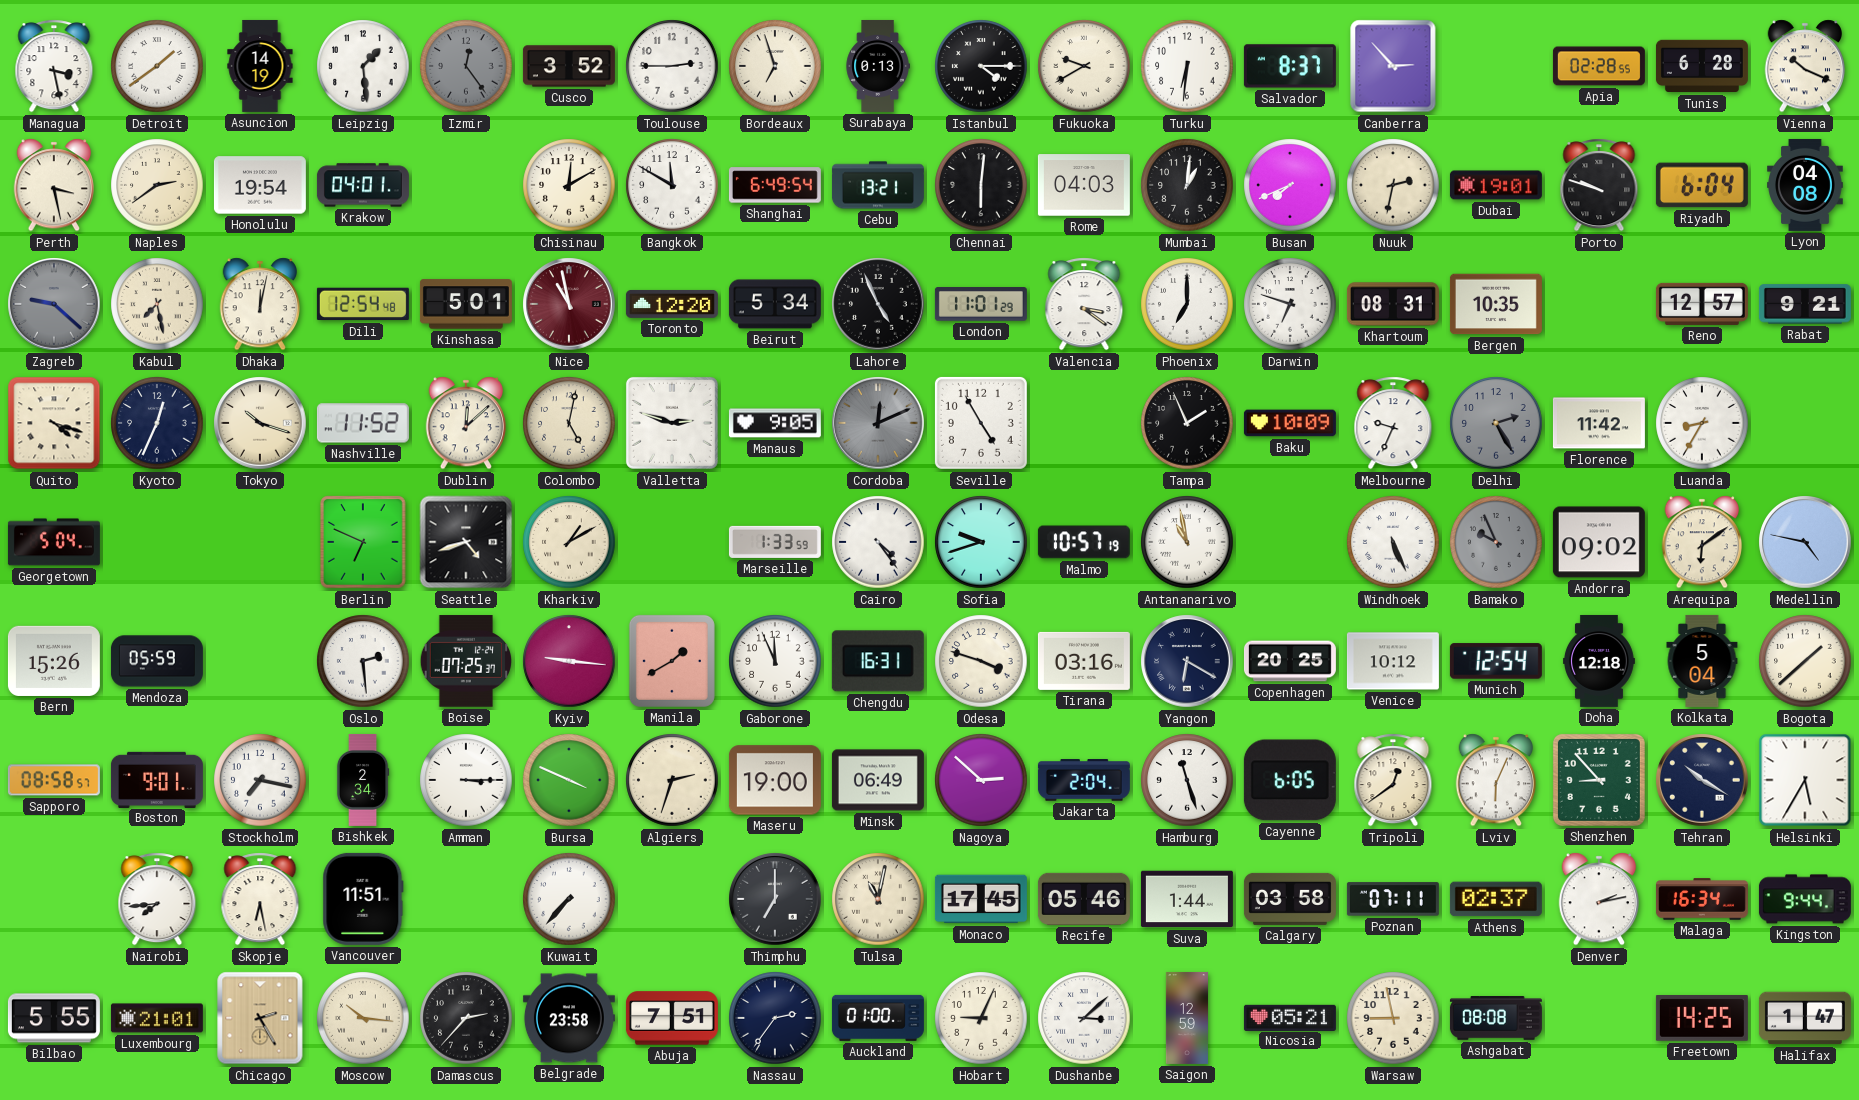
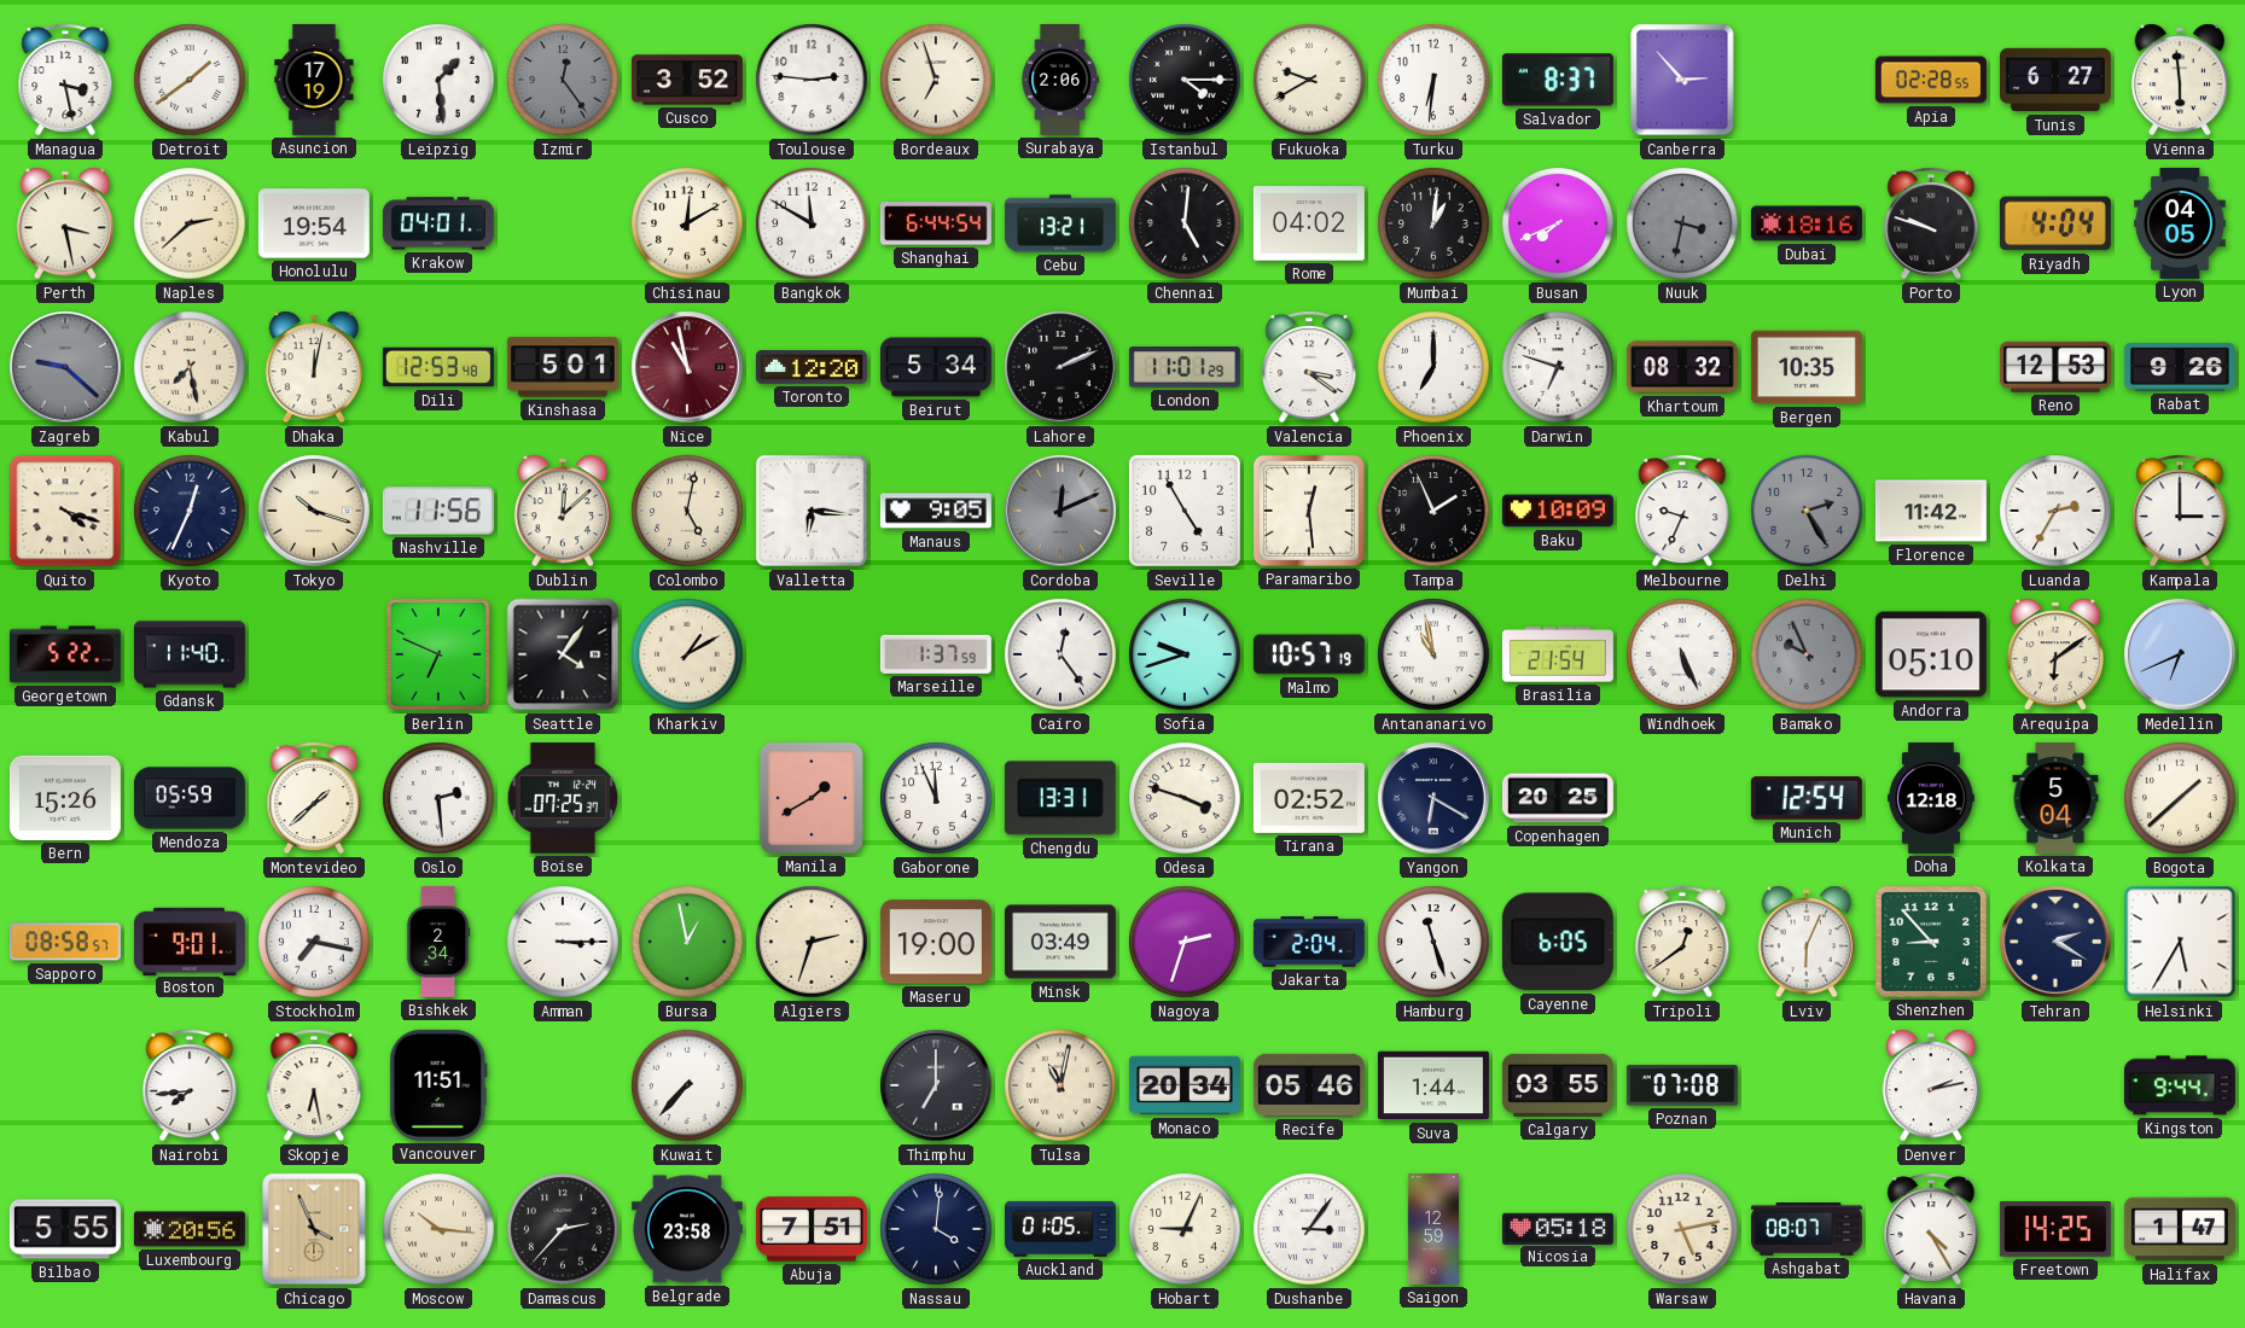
Asuncion: 14:19 -> 17:19
Toulouse: 2:45 -> 2:46
Surabaya: 0:13 -> 2:06
Tunis: 6:28 -> 6:27
Vienna: 10:19 -> 5:59
Naples: 2:39 -> 2:38
Shanghai: 6:49 -> 6:44
Chennai: 6:01 -> 5:01
Rome: 04:03 -> 04:02
Nuuk: 2:32 -> 3:32
Nuuk dial: cream -> grey
Dubai: 19:01 -> 18:16
Riyadh: 6:04 -> 4:04
Lyon: 04:08 -> 04:05
Dili: 12:54 -> 12:53
Lahore: 4:56 -> 2:11
Khartoum: 08:31 -> 08:32
Reno: 12:57 -> 12:53
Rabat: 9:21 -> 9:26
Nashville: 11:52 -> 11:56
Valletta: 2:48 -> 6:16
Paramaribo: none -> 12:29
Luanda: 8:35 -> 2:35
Kampala: none -> 3:00
Georgetown: 5:04 -> 5:22
Gdansk: none -> 11:40
Seattle: 4:42 -> 4:06
Marseille: 1:33 -> 1:37
Cairo: 4:24 -> 12:24
Brasilia: none -> 21:54
Andorra: 09:02 -> 05:10
Medellin: 4:47 -> 6:41
Montevideo: none -> 1:38
Kyiv: 9:16 -> none
Chengdu: 16:31 -> 13:31
Tirana: 03:16 -> 02:52
Venice: 10:12 -> none
Bursa: 3:49 -> 12:58
Minsk: 06:49 -> 03:49
Nagoya: 2:52 -> 2:33
Tehran: 10:20 -> 2:20
Monaco: 17:45 -> 20:34
Calgary: 03:58 -> 03:55
Poznan: 07:11 -> 07:08
Athens: 02:37 -> none
Malaga: 16:34 -> none
Luxembourg: 21:01 -> 20:56
Chicago: 2:25 -> 3:56
Nassau: 2:36 -> 4:01
Auckland: 01:00 -> 01:05
Dushanbe: 3:08 -> 3:06
Nicosia: 05:21 -> 05:18
Warsaw: 8:58 -> 5:13
Ashgabat: 08:08 -> 08:07
Havana: none -> 4:25
